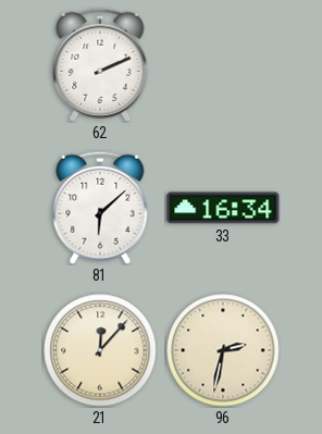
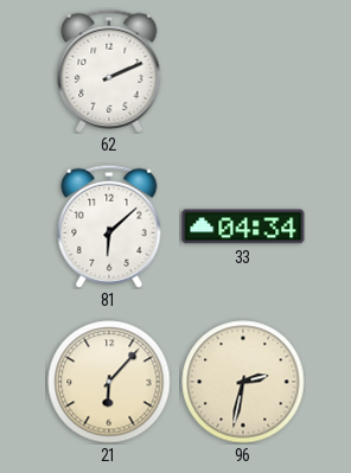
33: 16:34 -> 04:34
21: 12:07 -> 6:07
